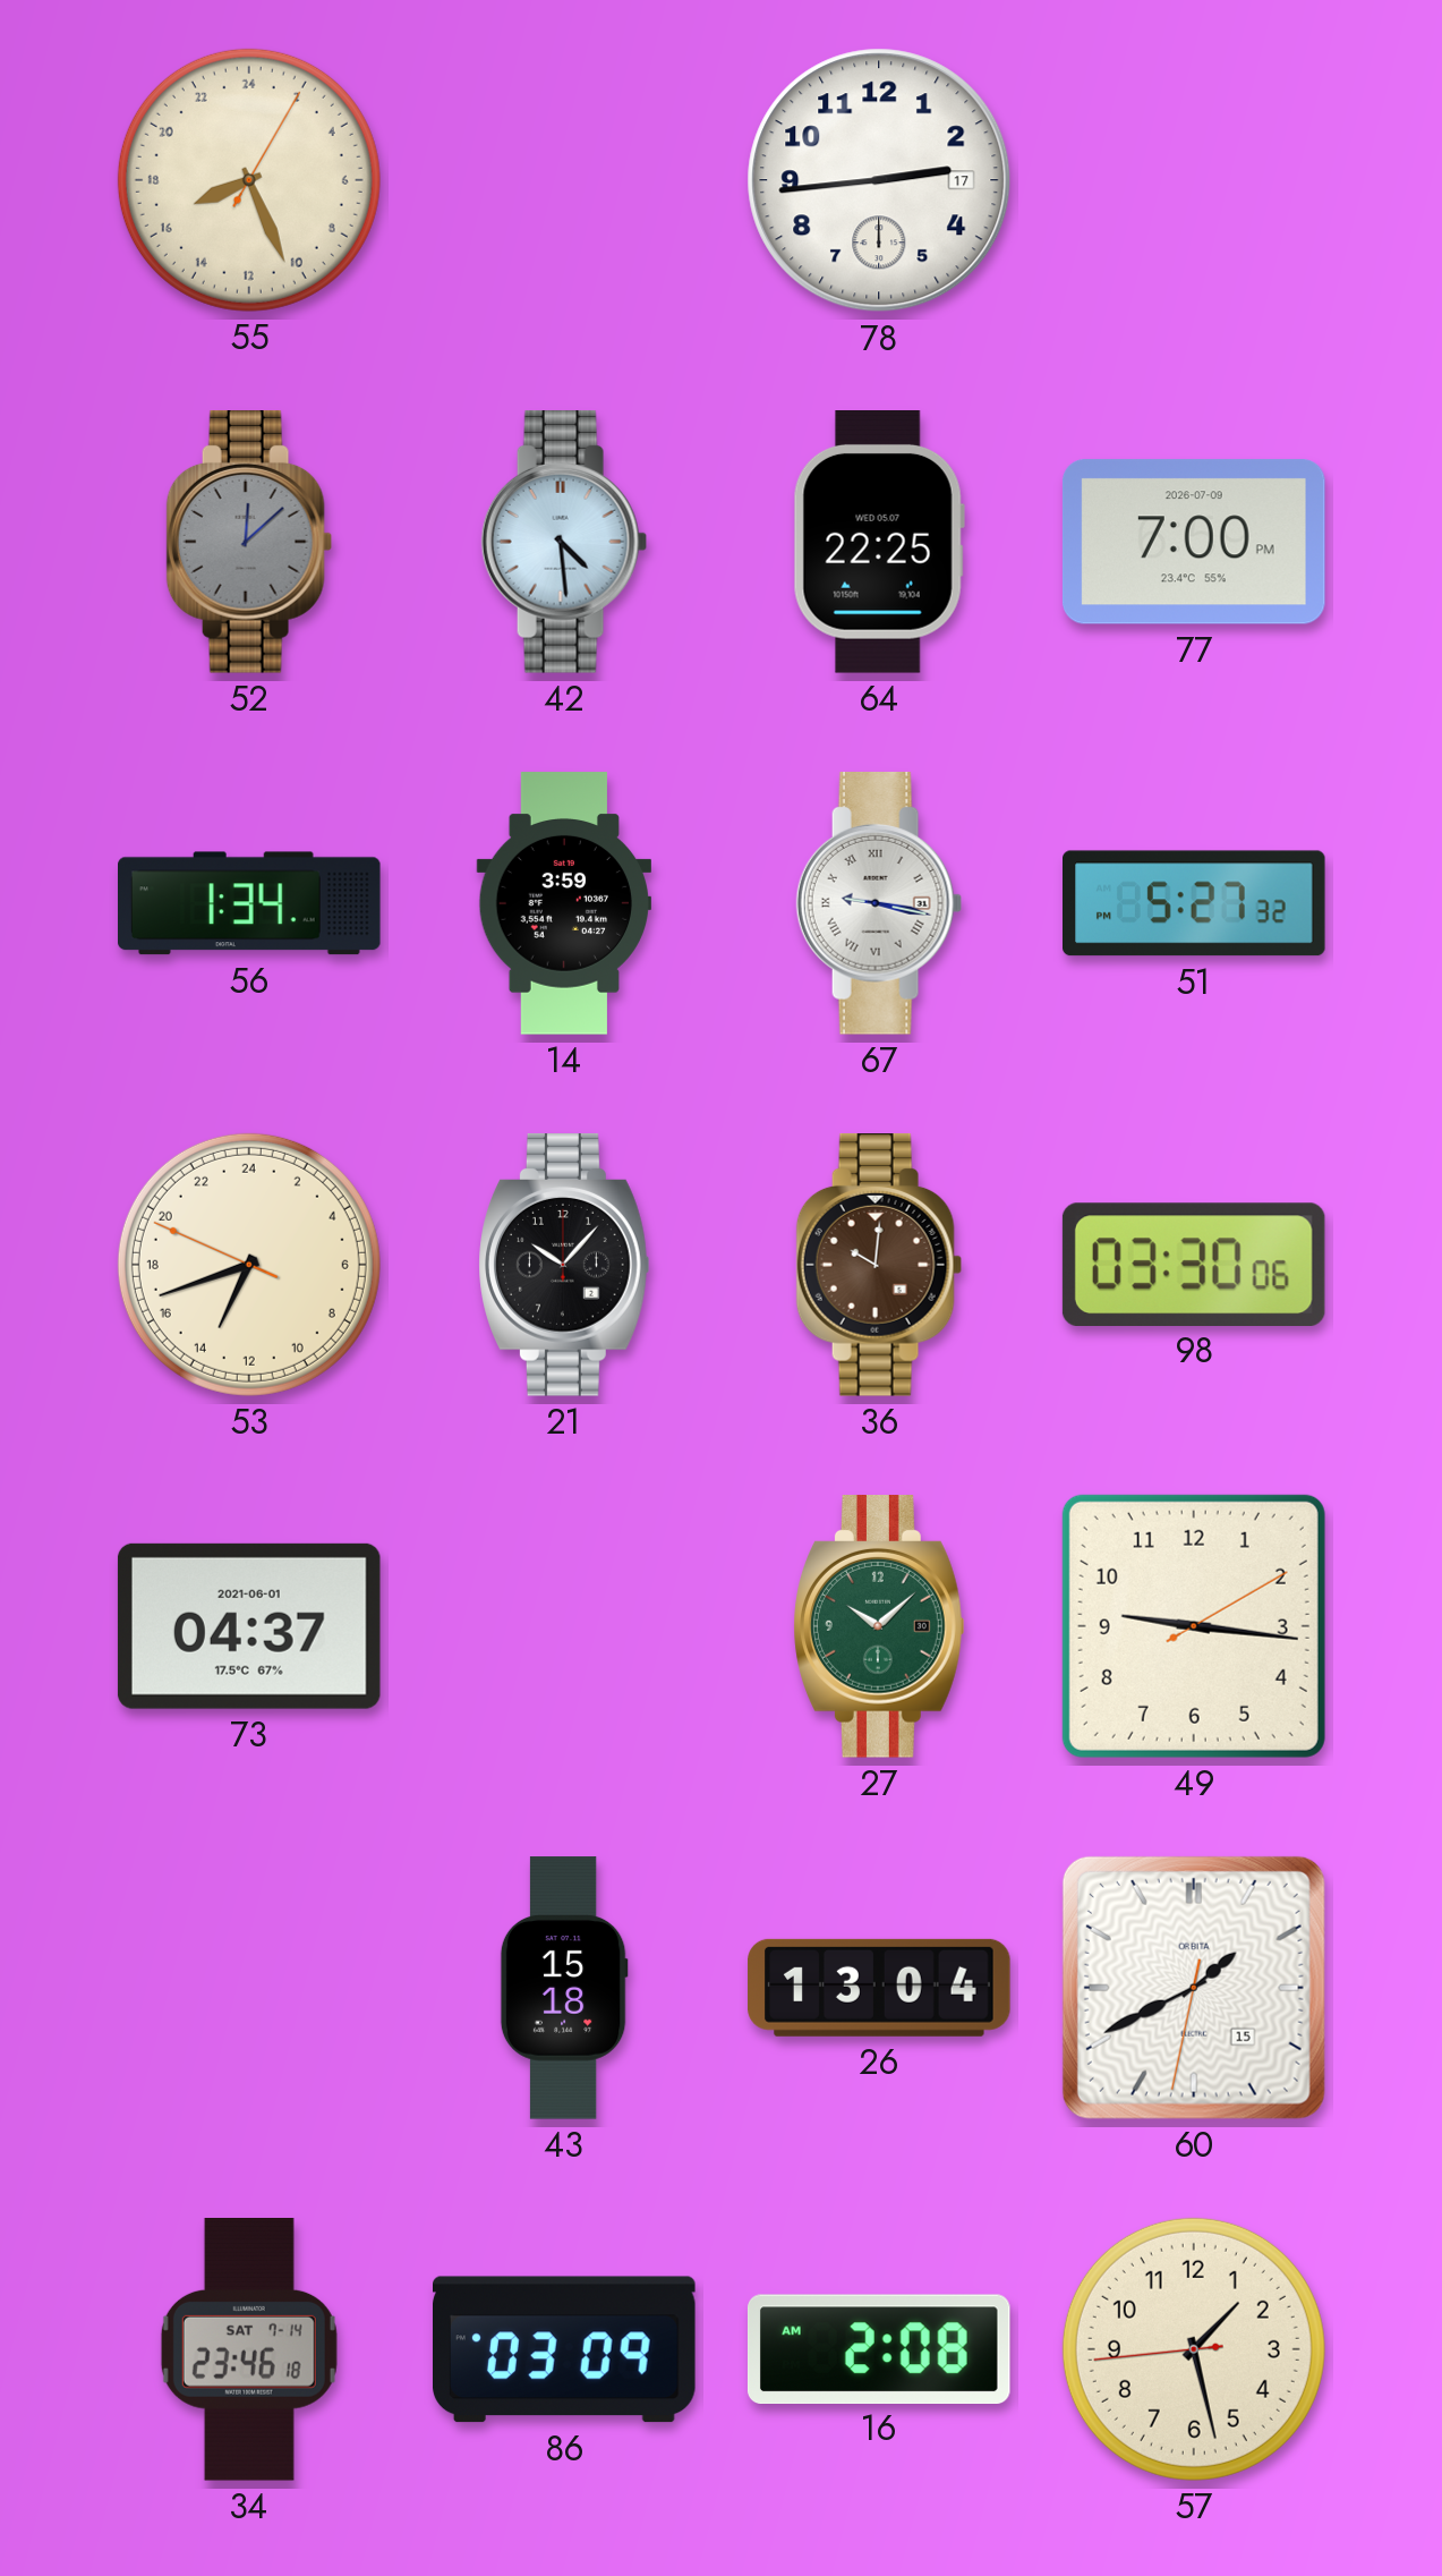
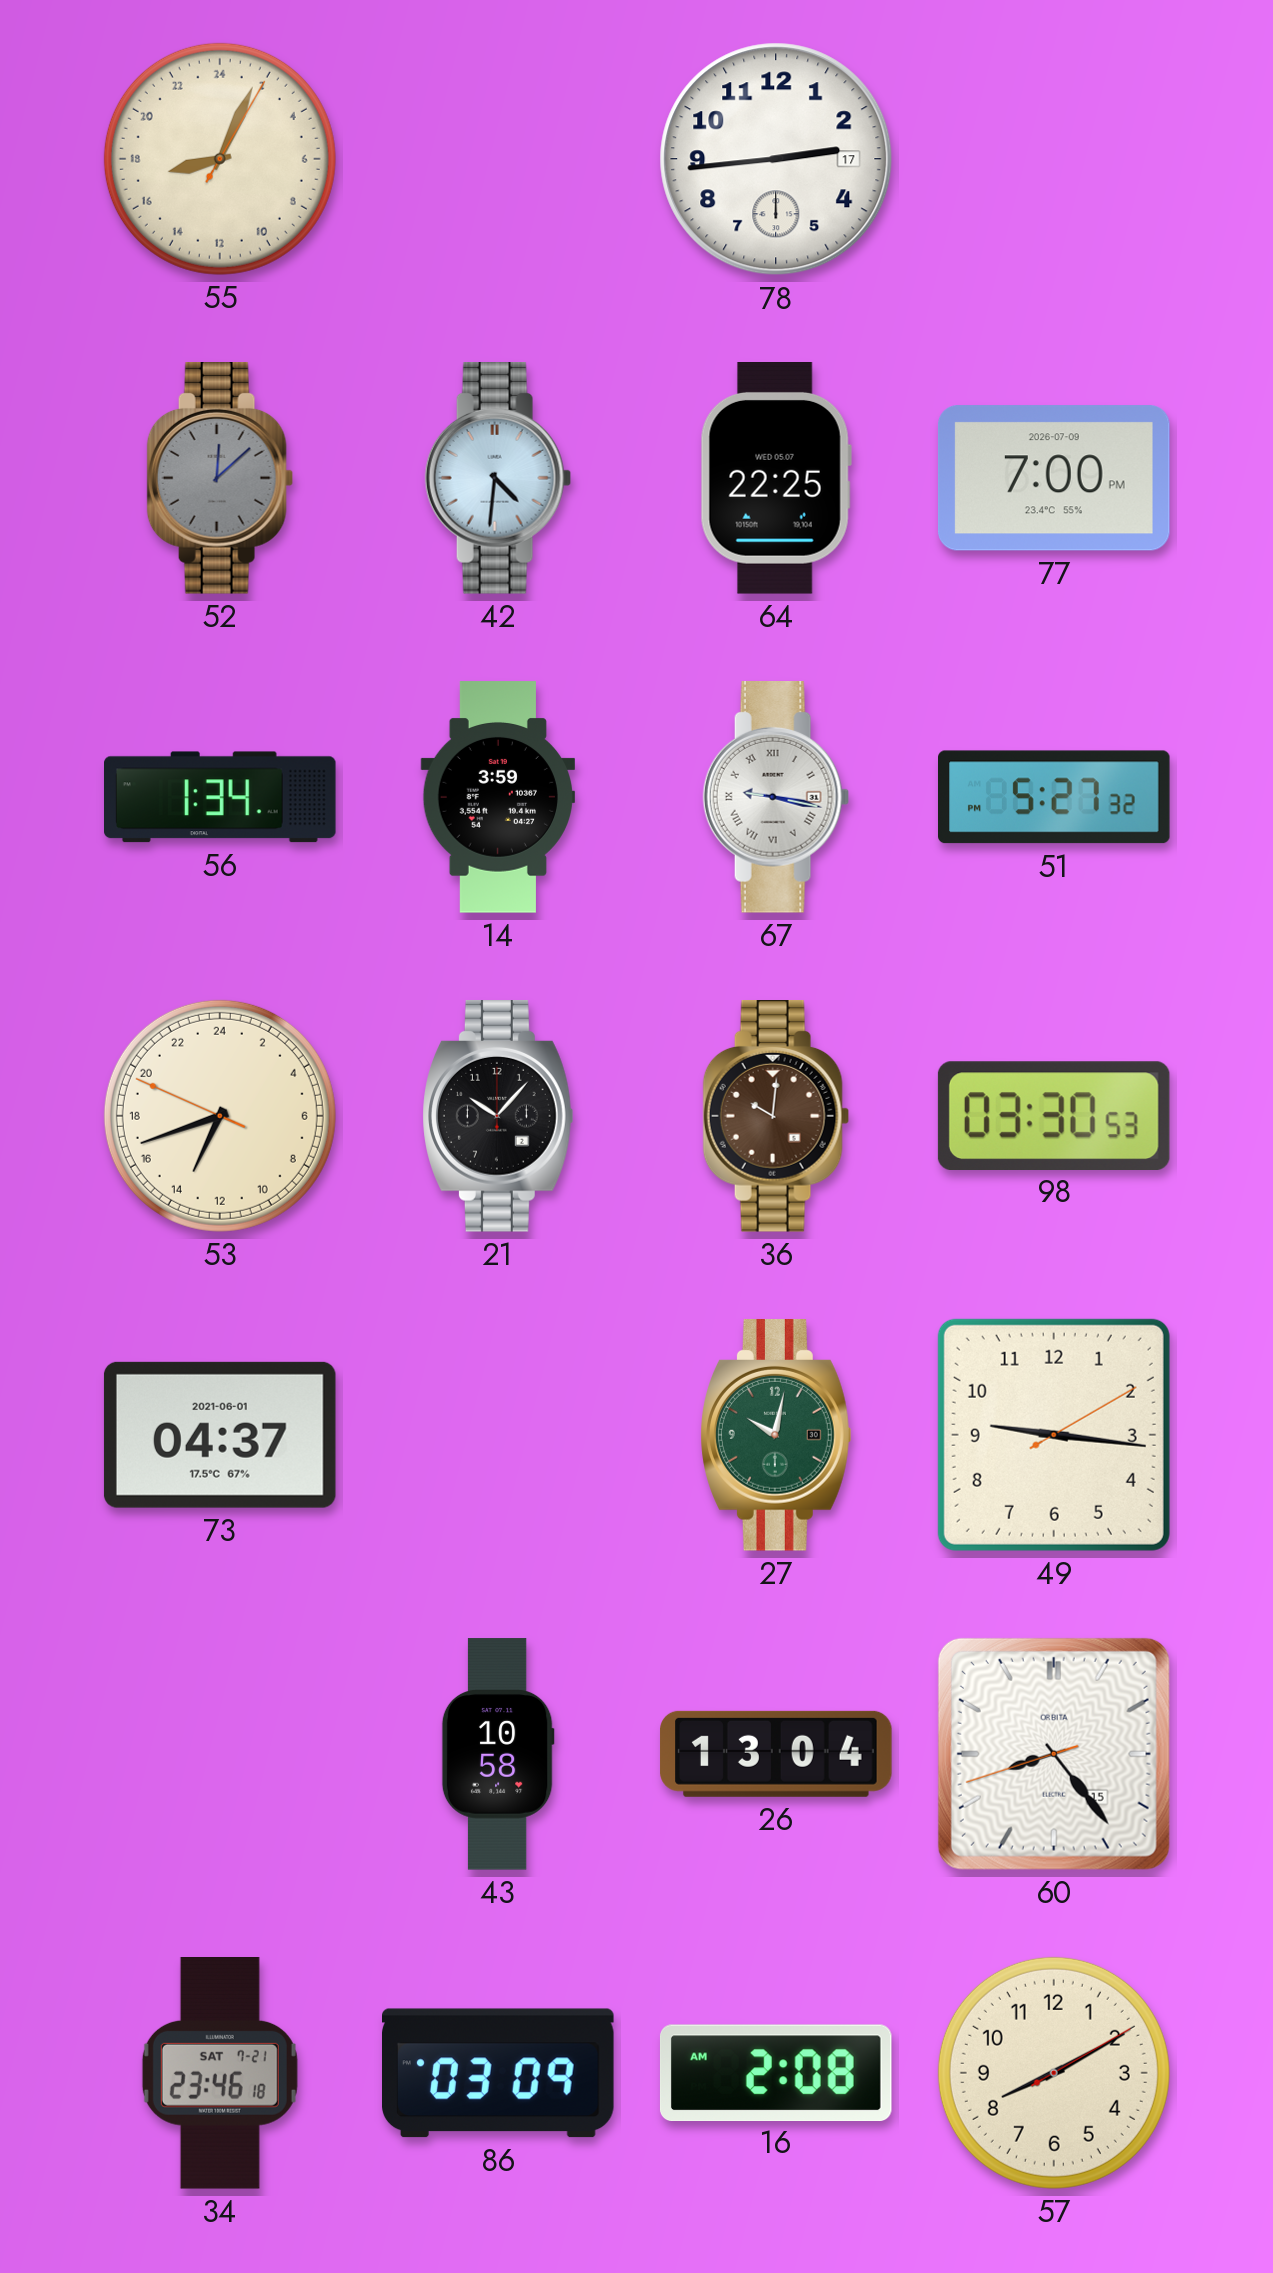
55: 16:26 -> 17:04
42: 4:29 -> 4:31
98: 03:30:06 -> 03:30:53
27: 10:08 -> 10:02
43: 15:18 -> 10:58
60: 1:40 -> 8:23
34 date: SAT 7-14 -> SAT 7-21
57: 1:27 -> 8:10
